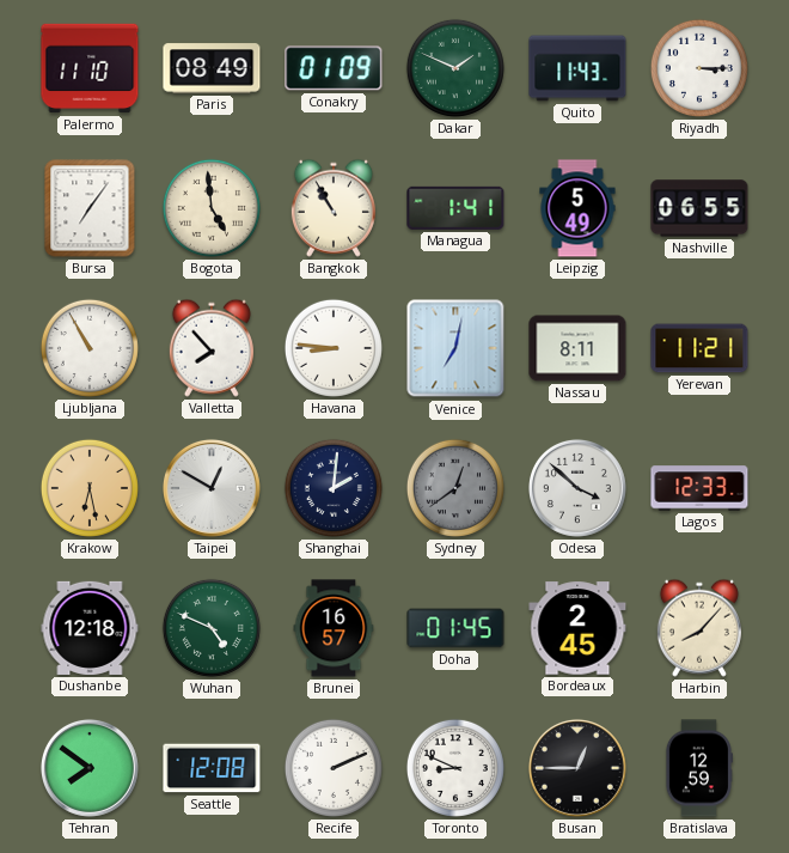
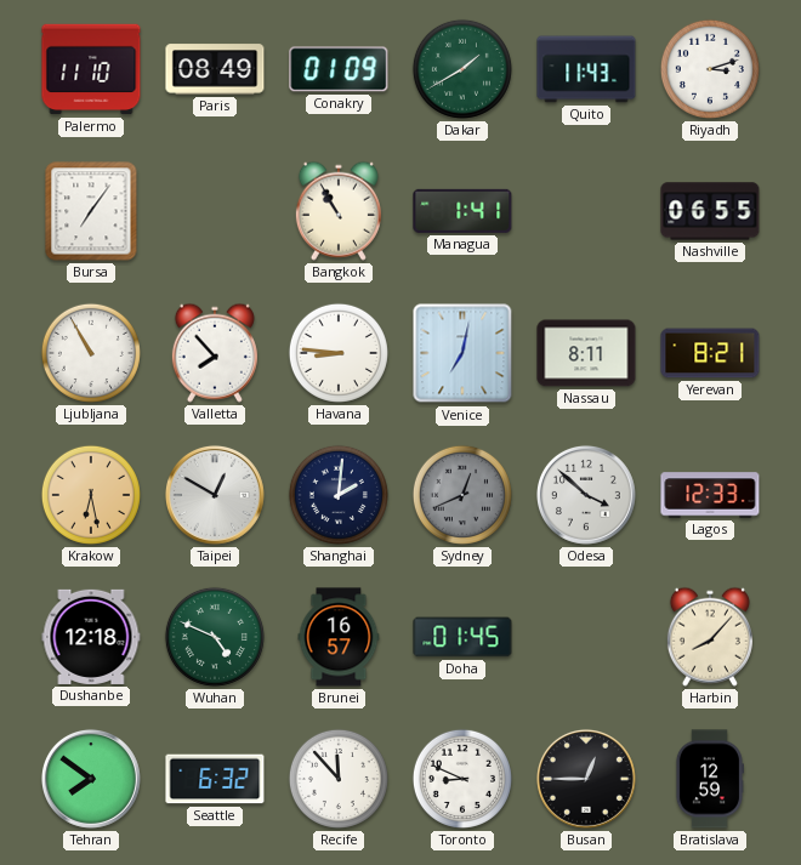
Dakar: 1:49 -> 1:40
Riyadh: 3:15 -> 3:12
Bogota: 4:59 -> none
Leipzig: 5:49 -> none
Yerevan: 11:21 -> 8:21
Sydney: 12:39 -> 12:41
Bordeaux: 2:45 -> none
Seattle: 12:08 -> 6:32
Recife: 2:11 -> 11:53
